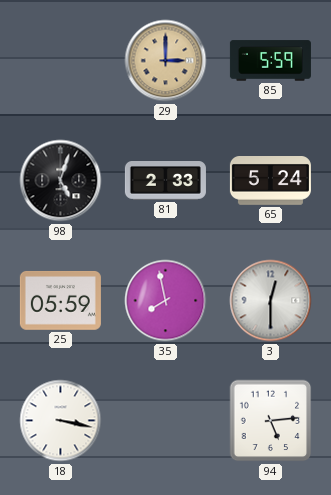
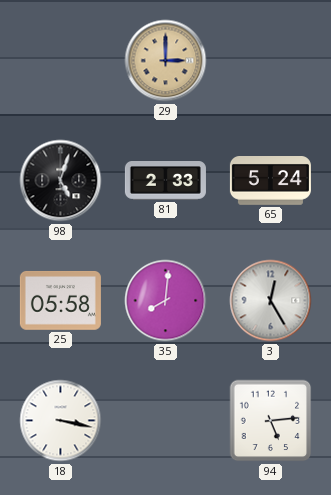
85: 5:59 -> none
25: 05:59 -> 05:58
35: 7:58 -> 8:01
3: 12:30 -> 12:25
